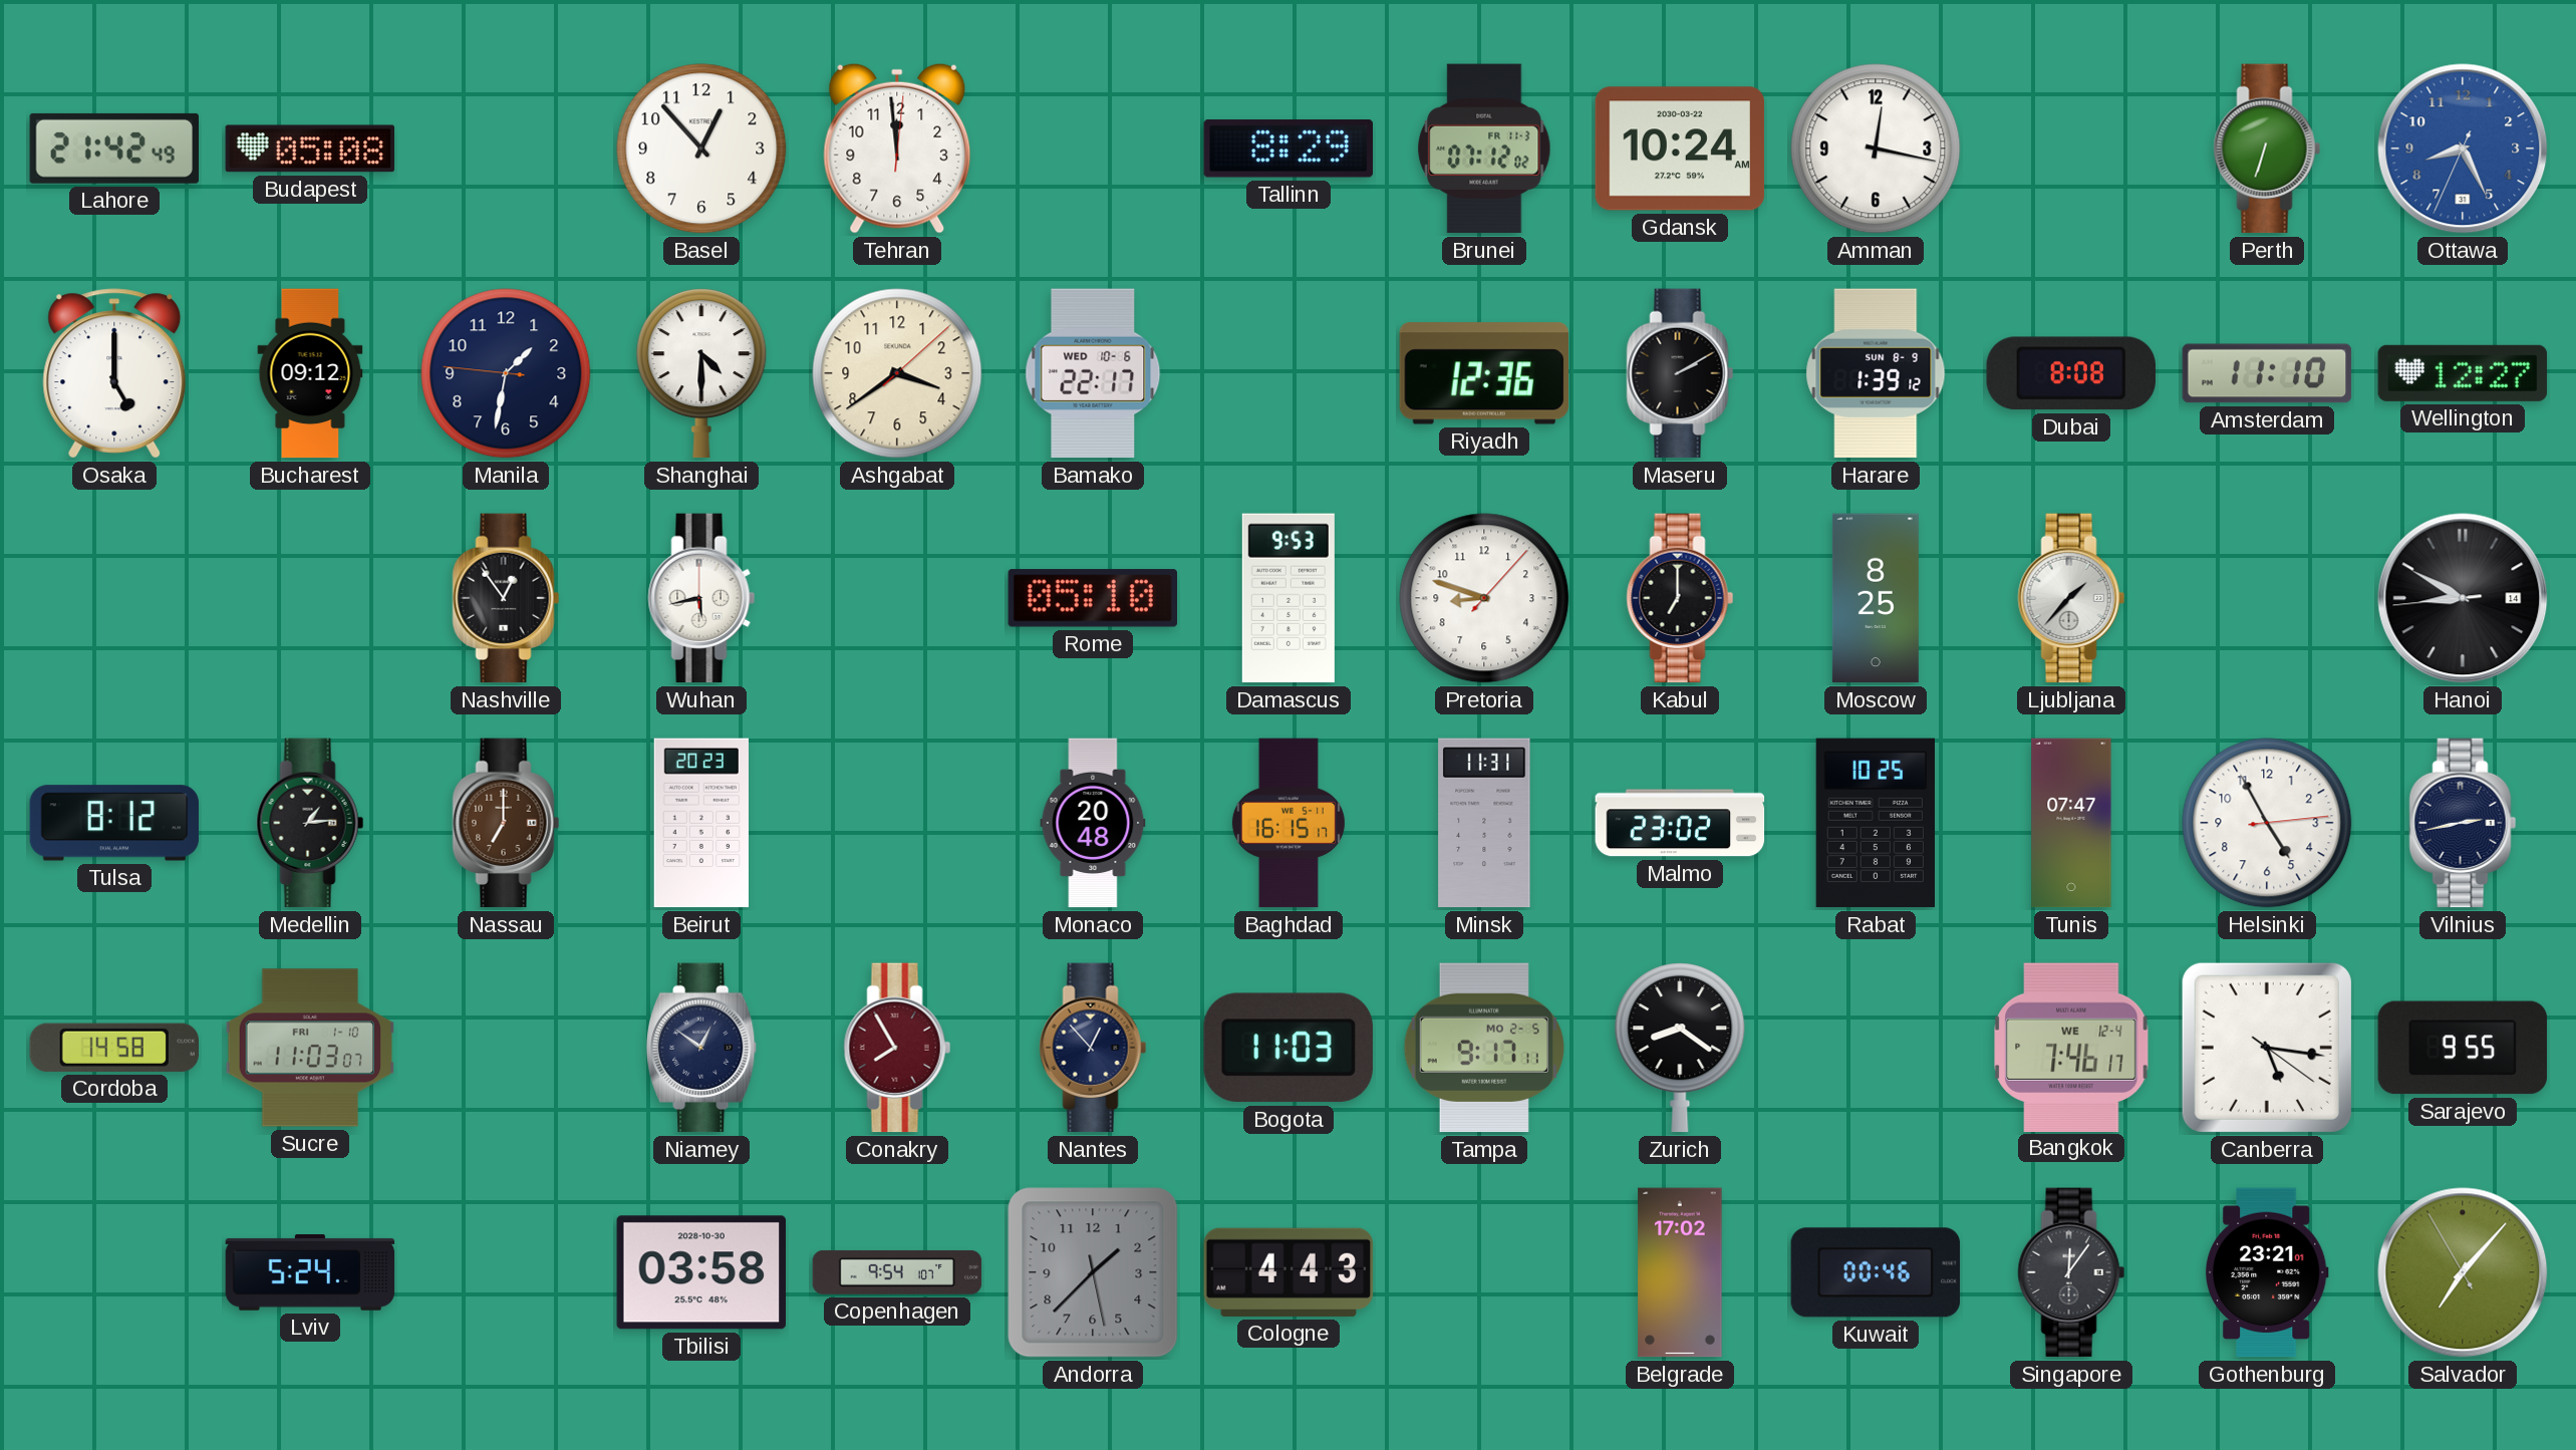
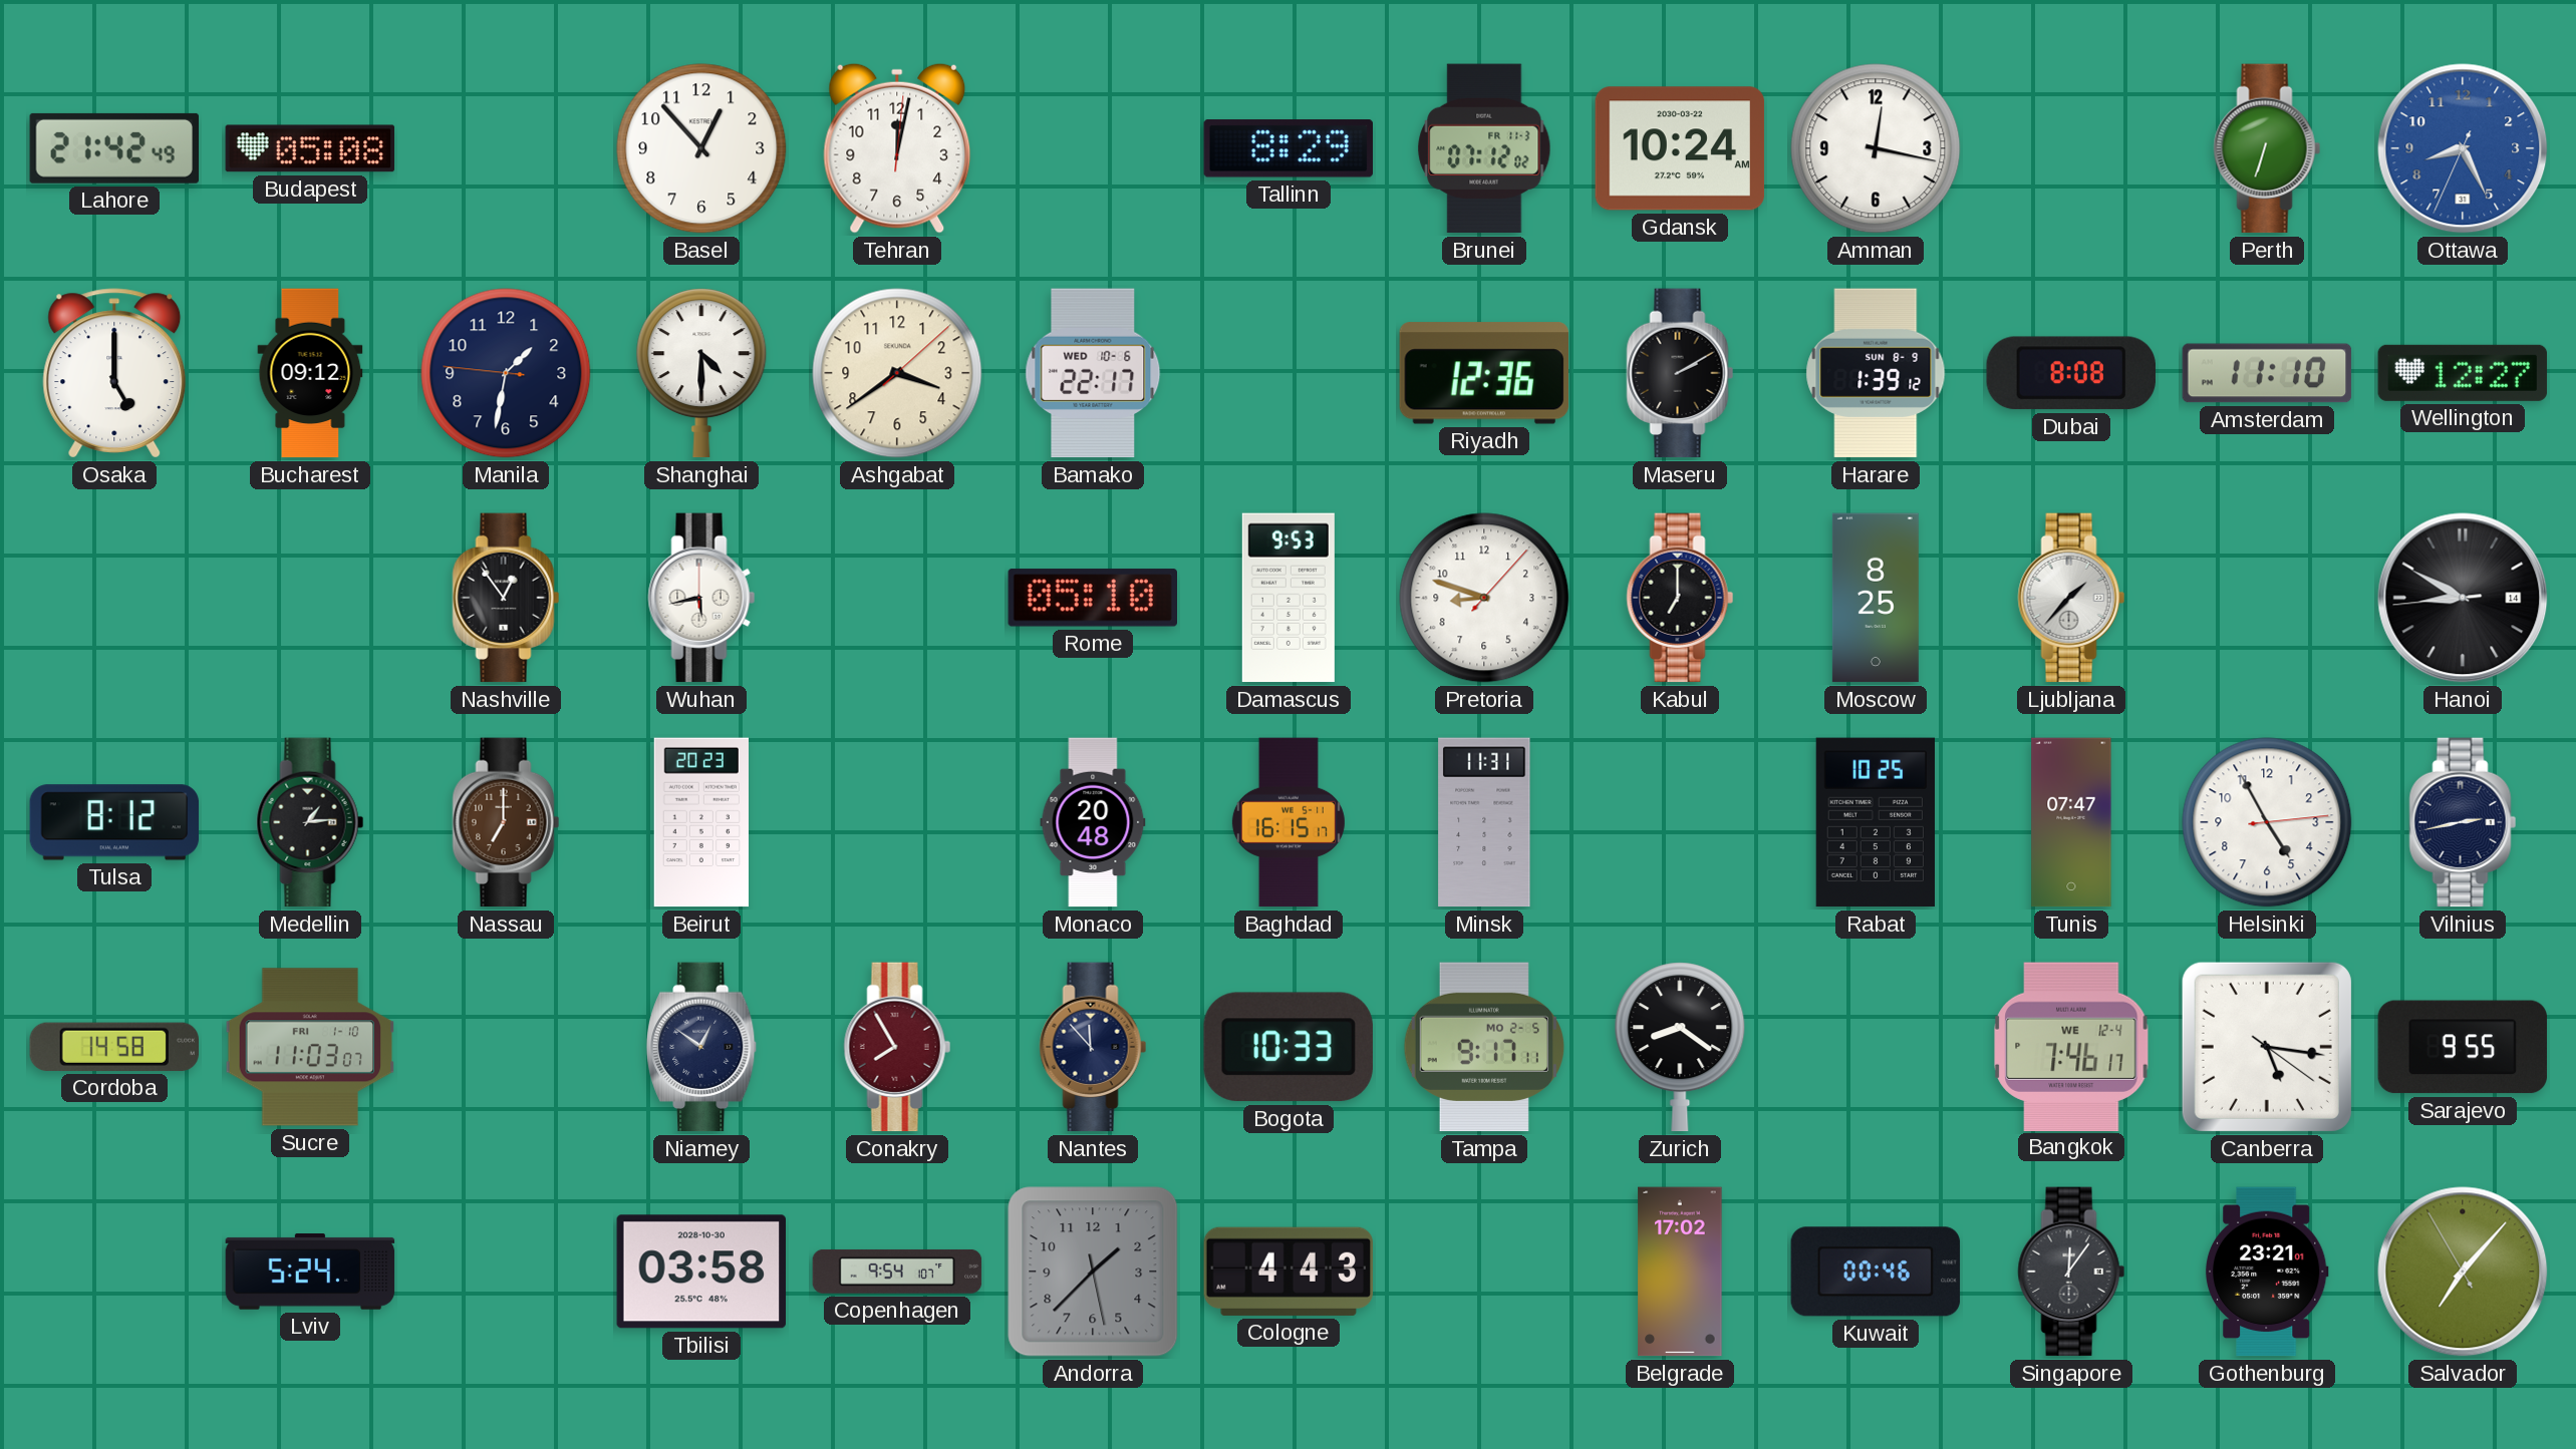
Tehran: 11:59 -> 12:02
Malmo: 23:02 -> none
Nantes: 12:53 -> 11:53
Bogota: 11:03 -> 10:33
